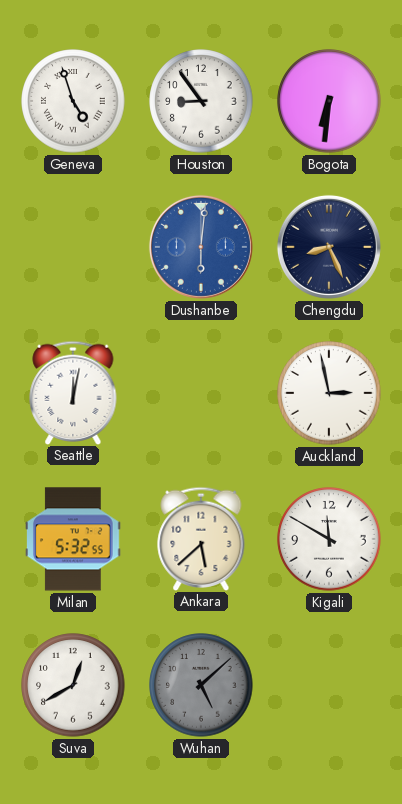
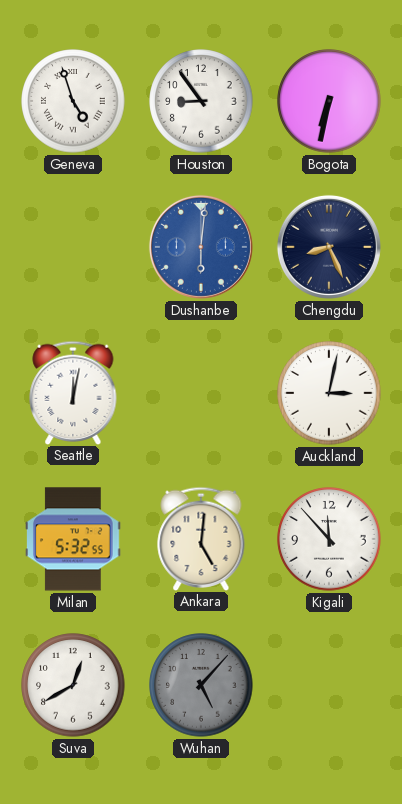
Bogota: 6:31 -> 6:32
Auckland: 2:58 -> 3:02
Ankara: 5:38 -> 5:01
Kigali: 11:50 -> 11:53
Wuhan: 5:08 -> 5:07
